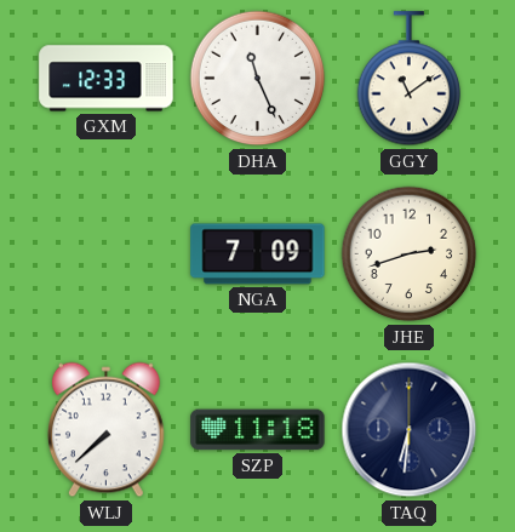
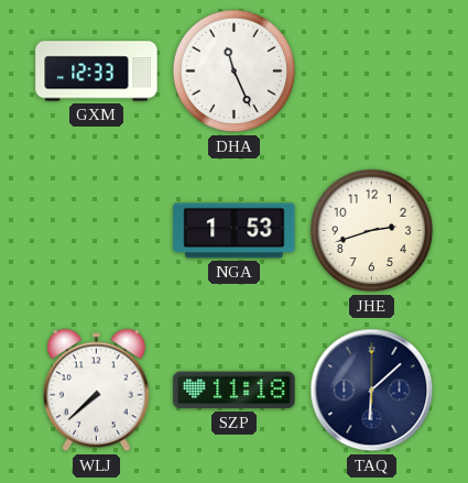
GGY: 11:09 -> none
NGA: 7:09 -> 1:53
TAQ: 6:31 -> 6:08
